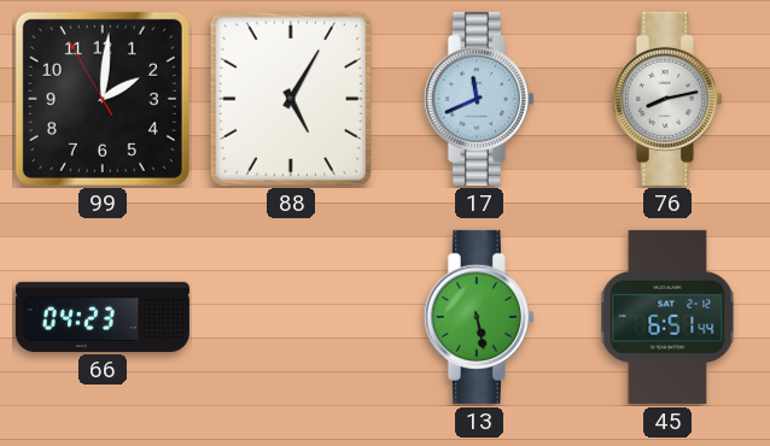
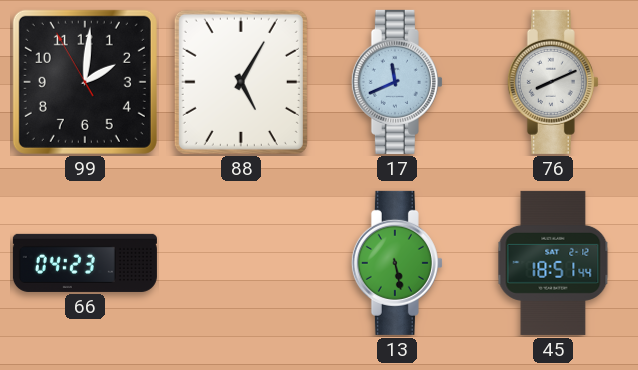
76: 8:13 -> 8:11
45: 6:51 -> 18:51
